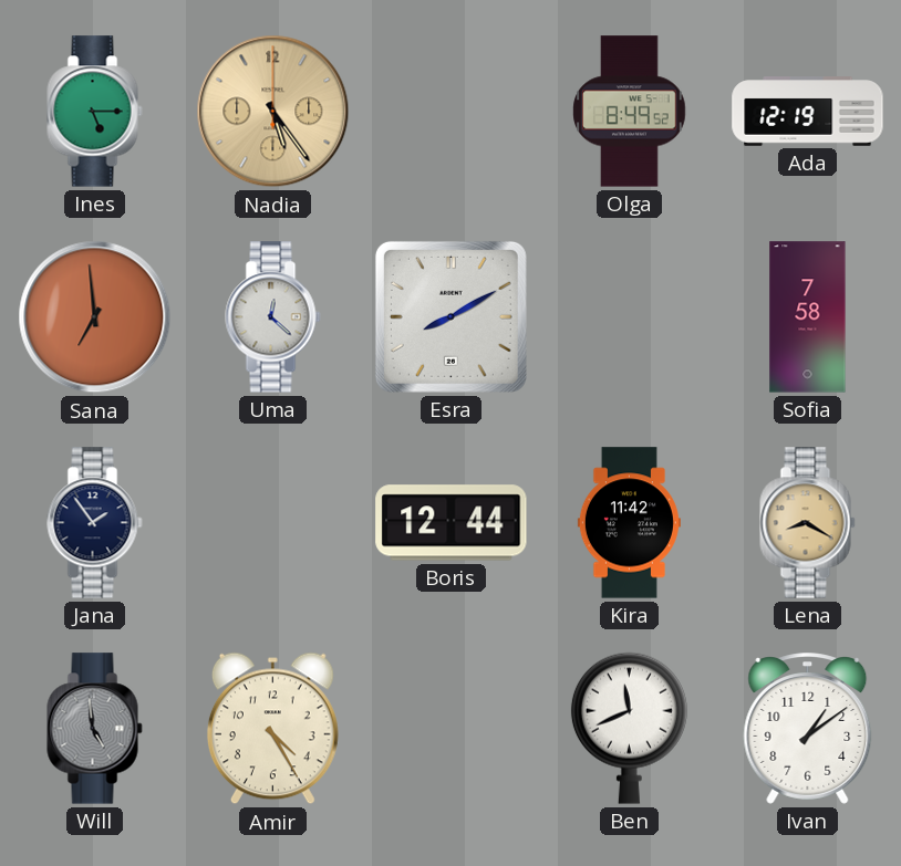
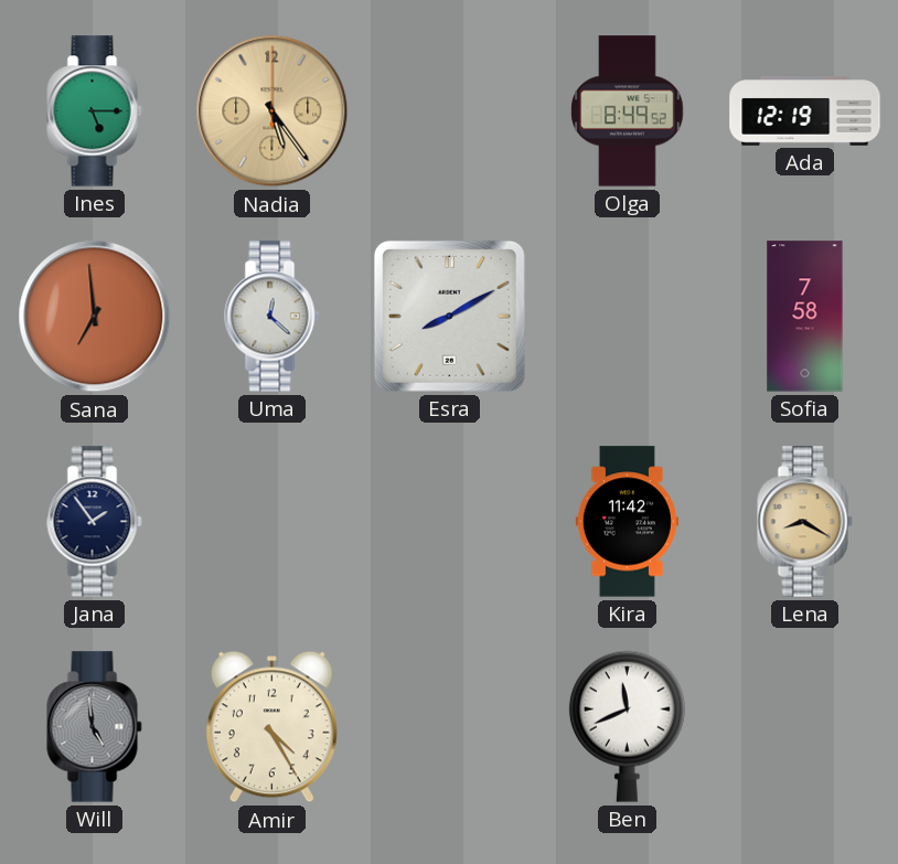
Boris: 12:44 -> none
Ivan: 1:09 -> none
